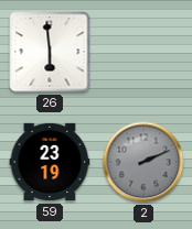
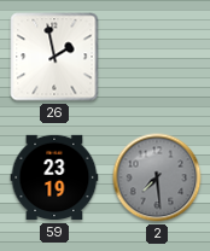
26: 5:59 -> 1:58
2: 2:11 -> 7:29
